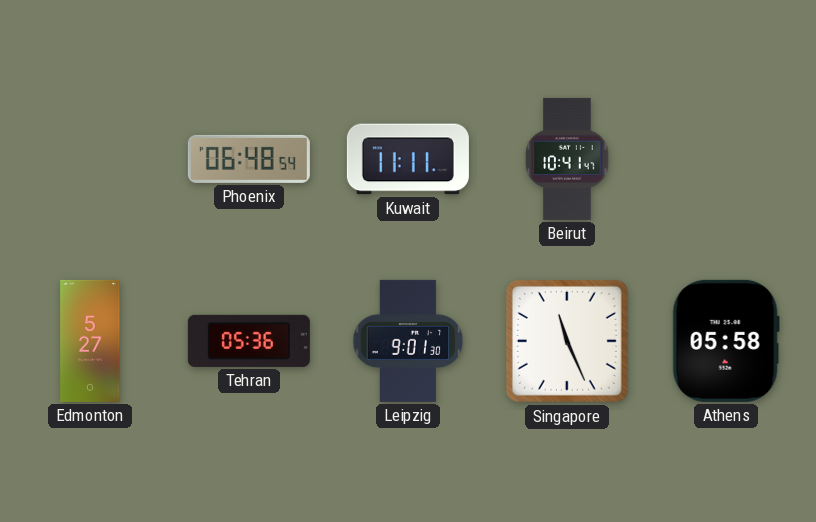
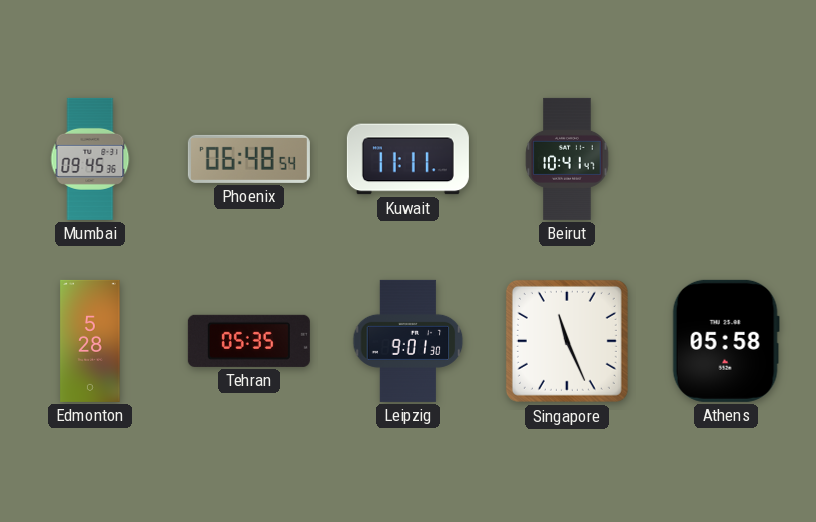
Mumbai: none -> 09:45
Edmonton: 5:27 -> 5:28
Tehran: 05:36 -> 05:35
